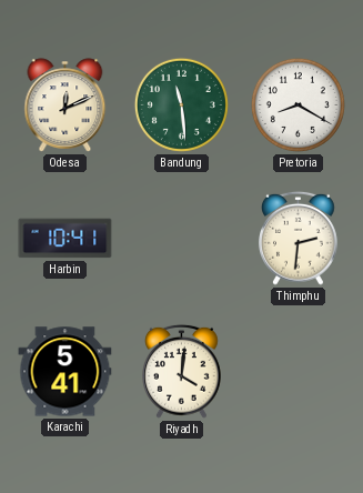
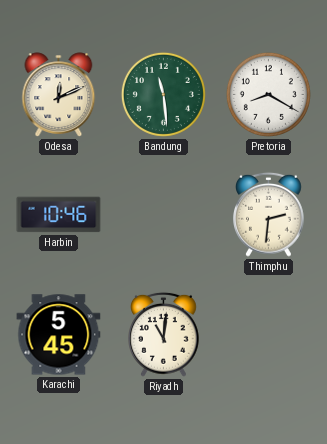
Harbin: 10:41 -> 10:46
Karachi: 5:41 -> 5:45
Riyadh: 4:01 -> 11:01
